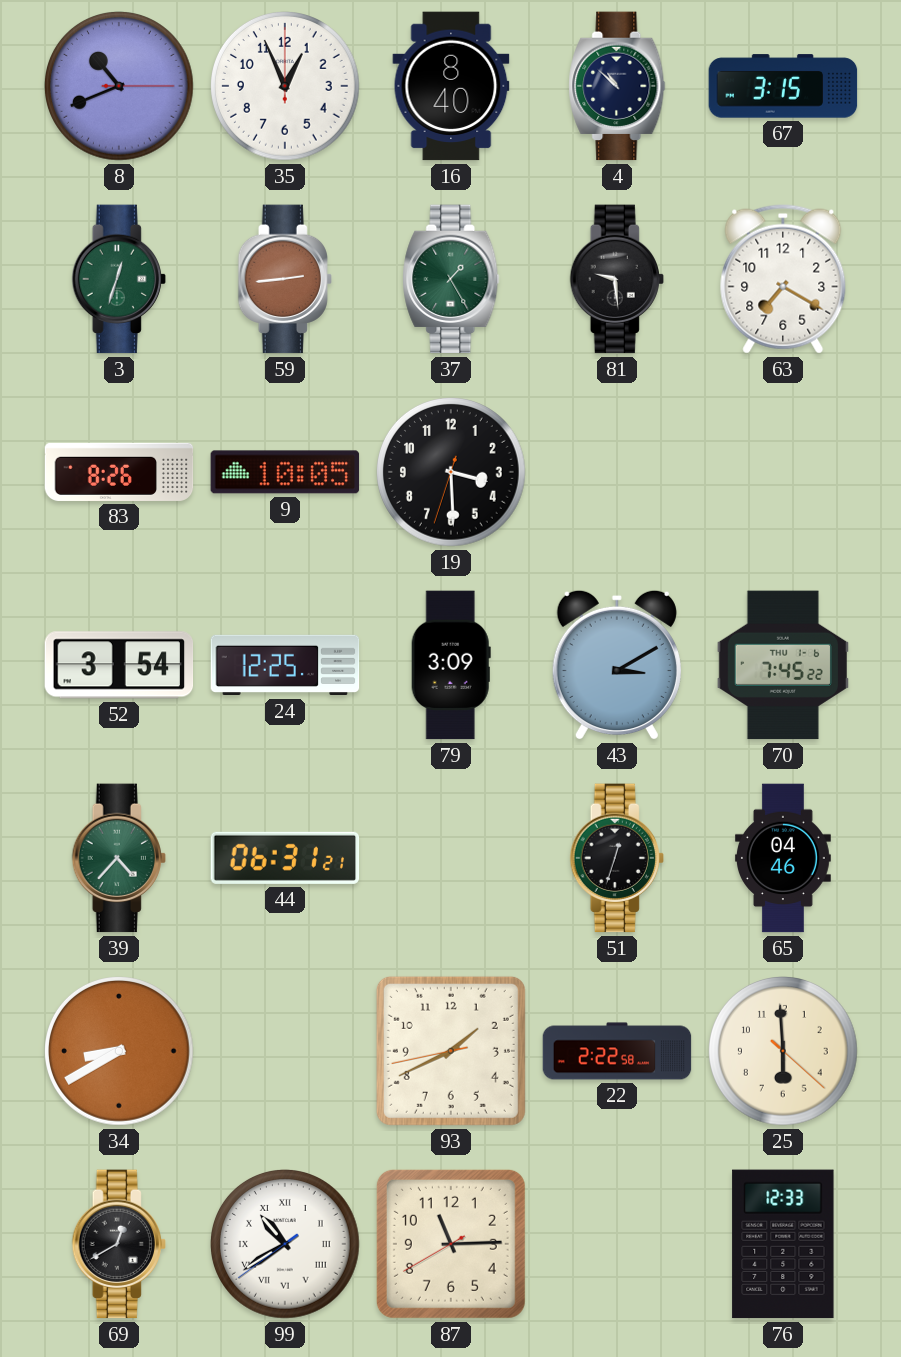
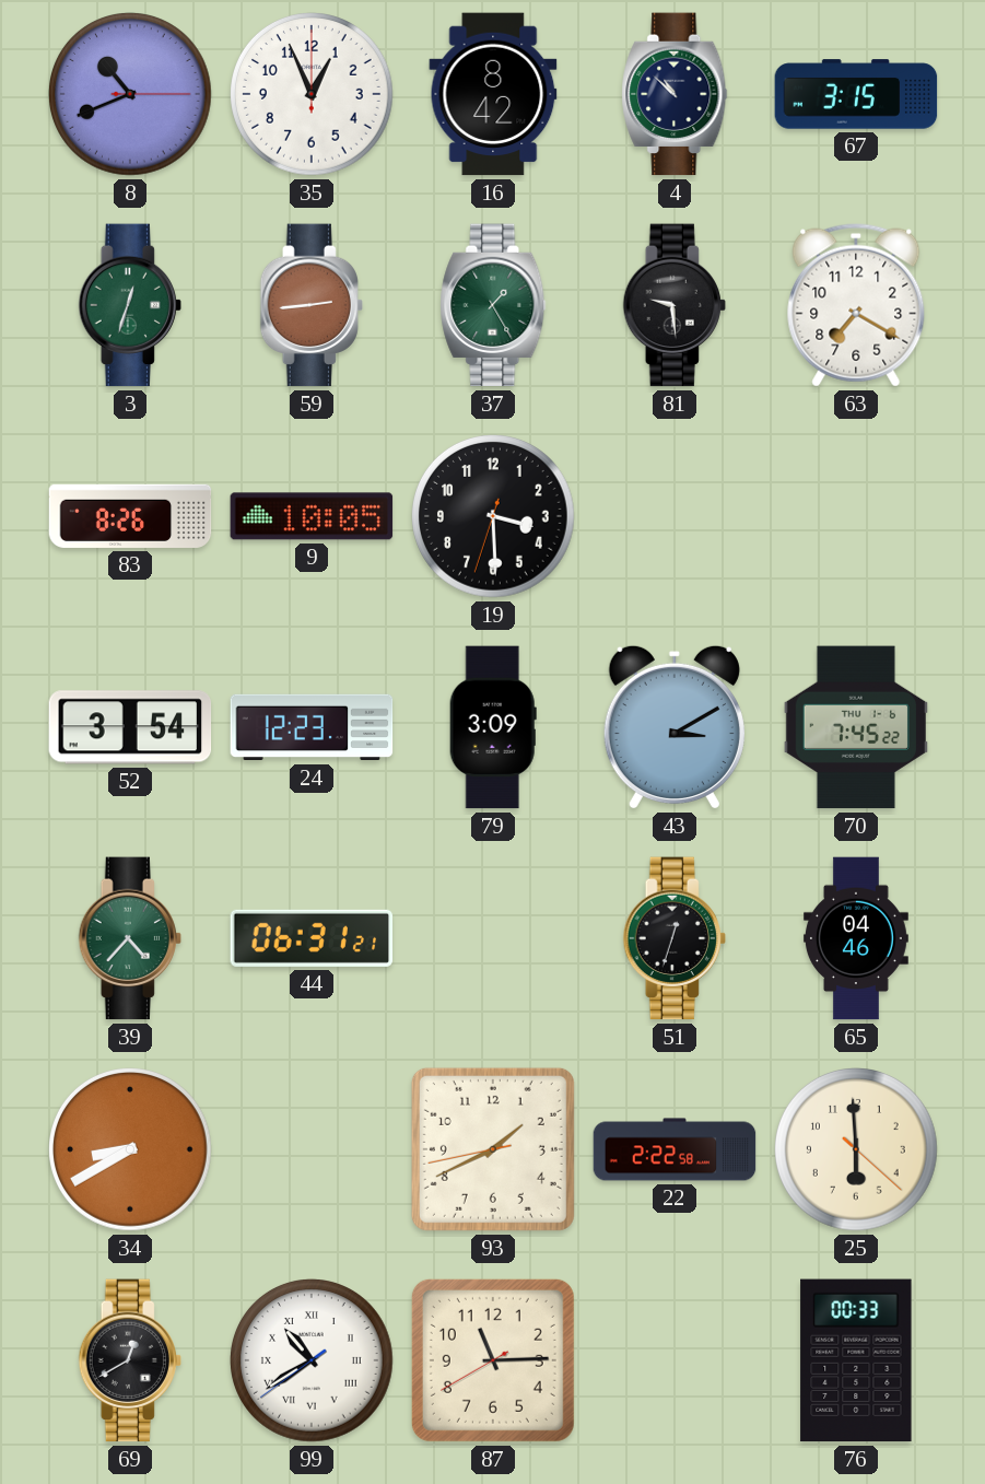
16: 8:40 -> 8:42
24: 12:25 -> 12:23
76: 12:33 -> 00:33
